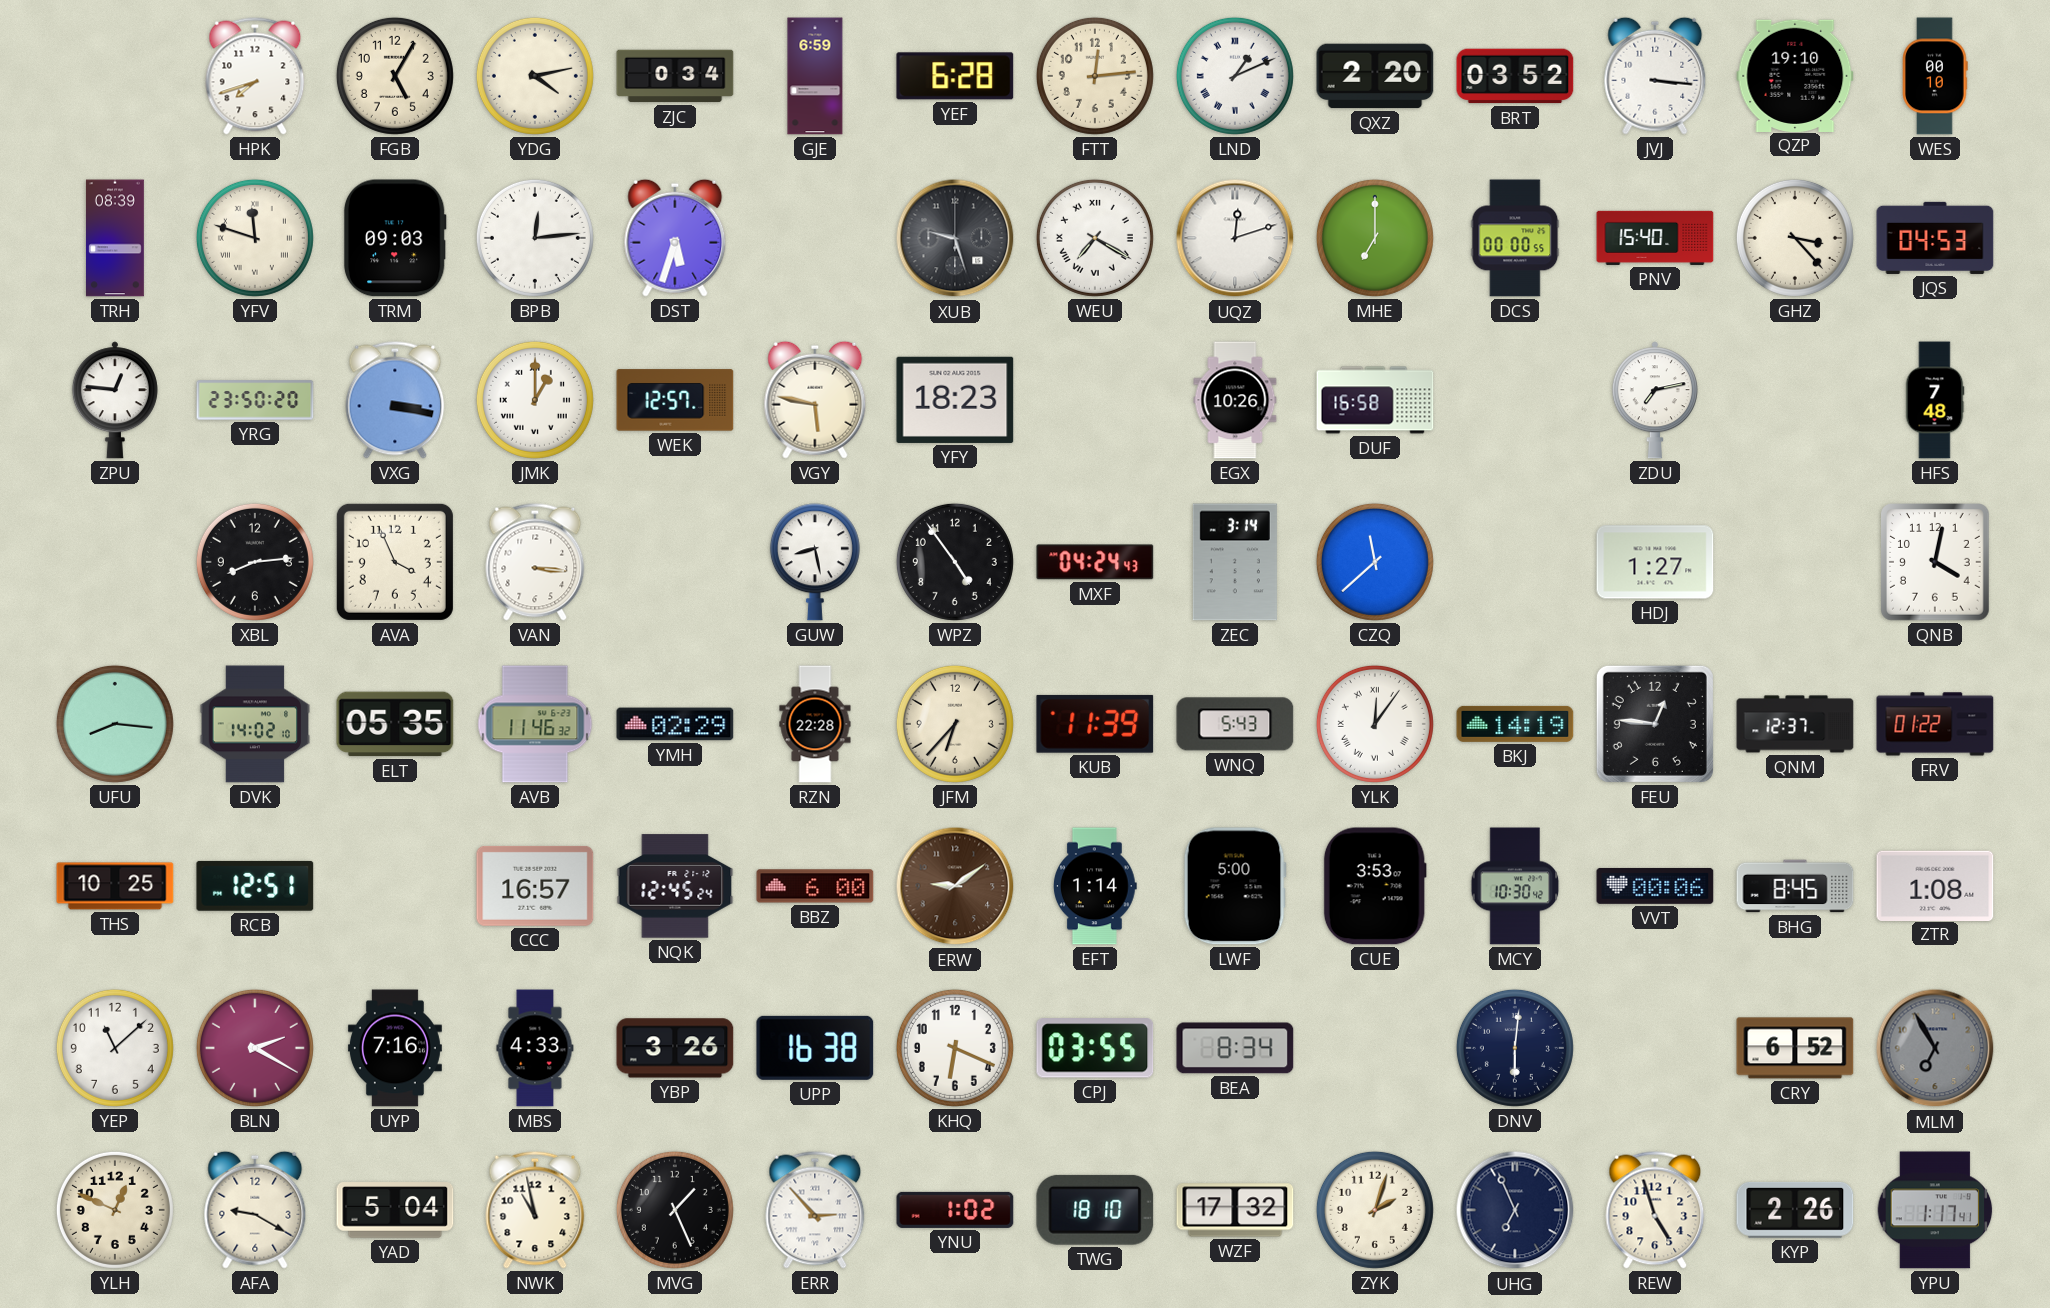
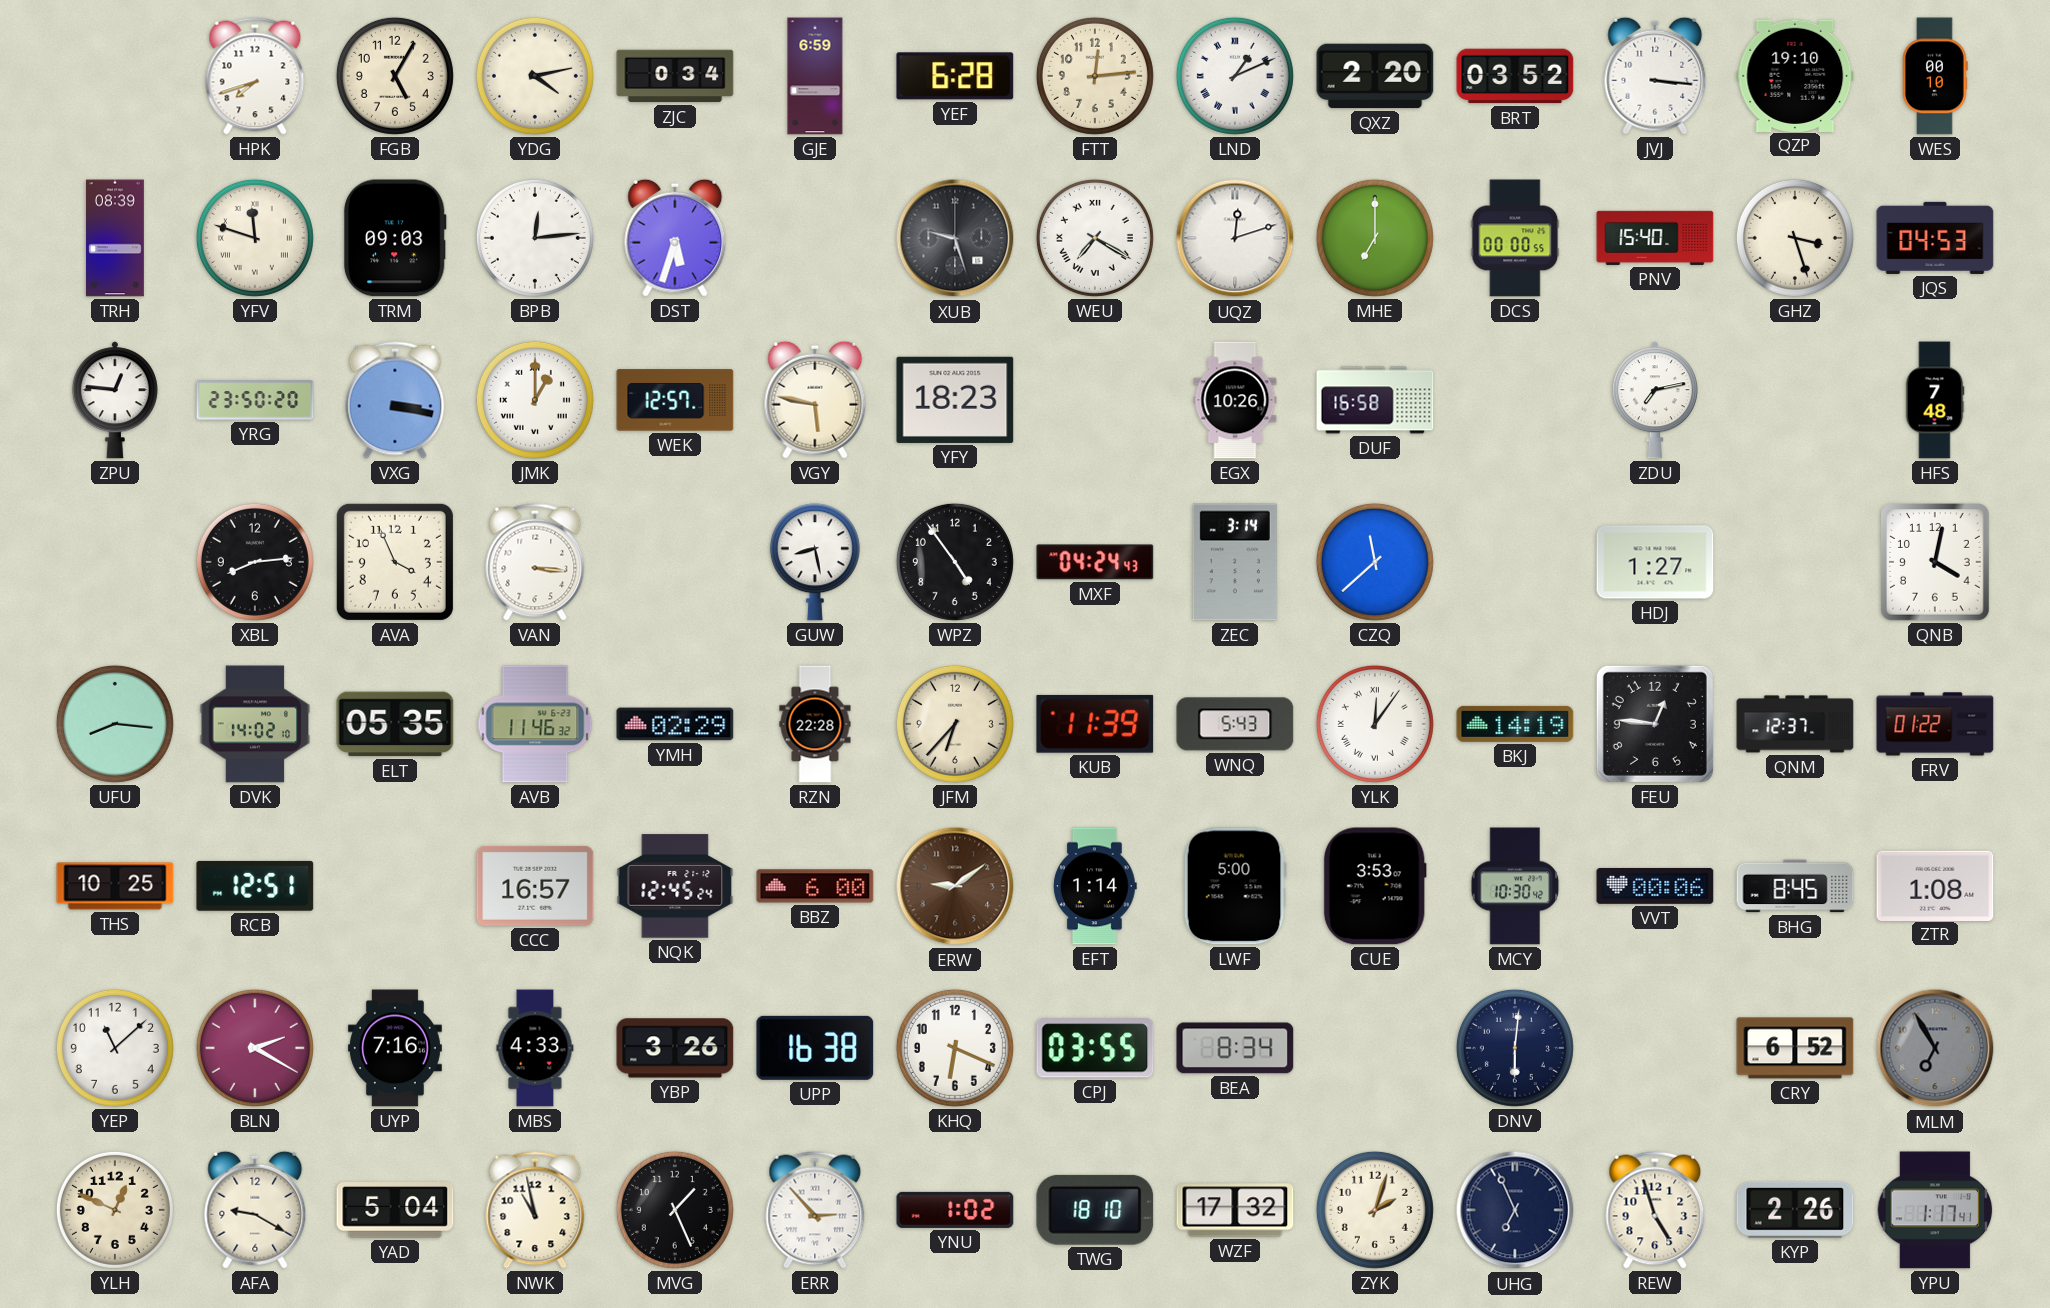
GHZ: 3:23 -> 3:27
